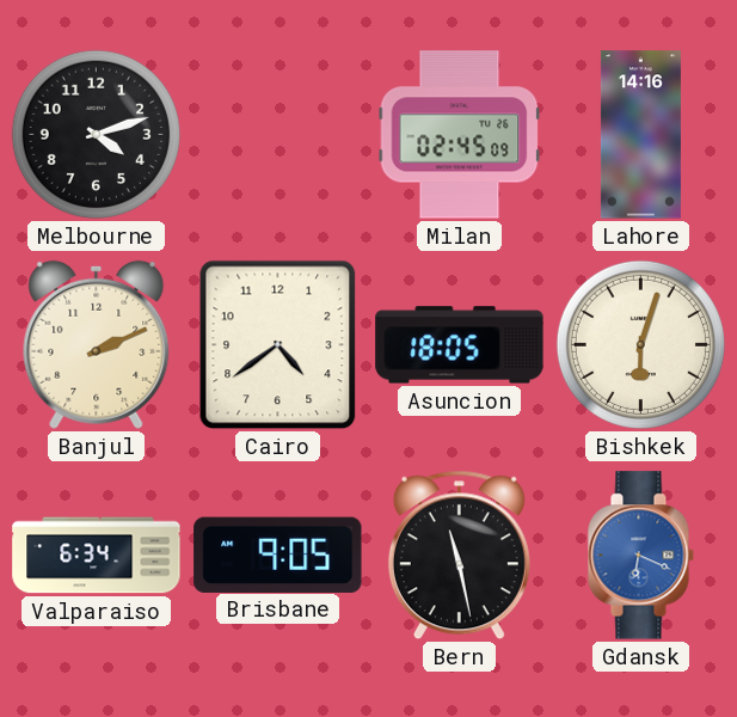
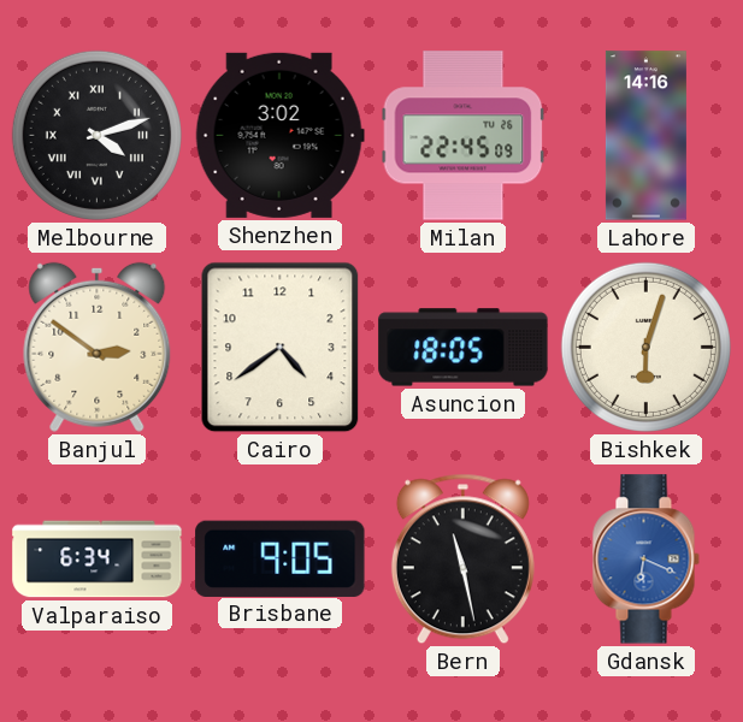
Melbourne numerals: Arabic -> Roman
Shenzhen: none -> 3:02
Milan: 02:45 -> 22:45
Banjul: 2:11 -> 2:51
